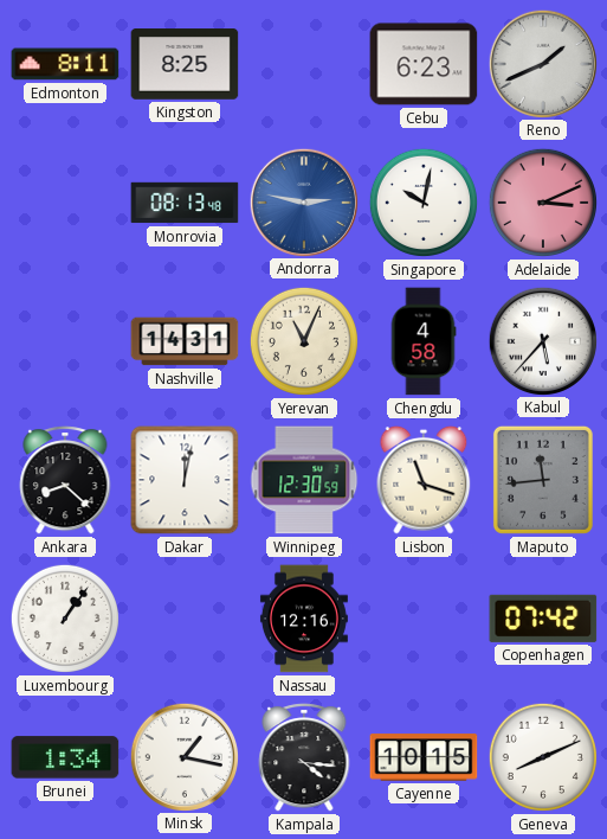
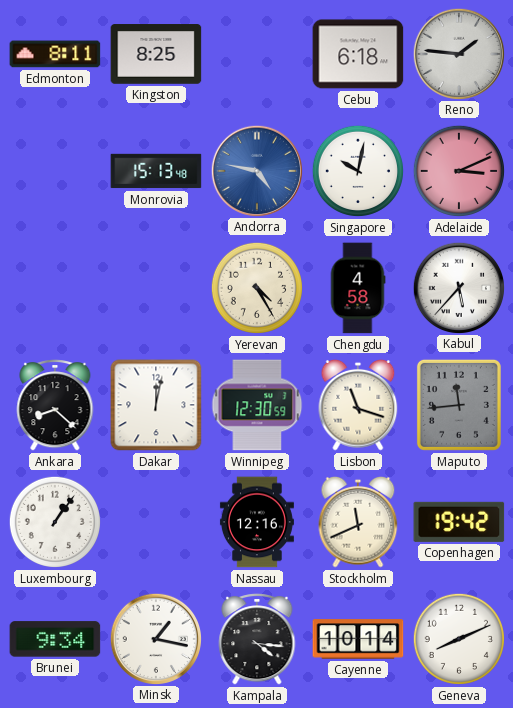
Cebu: 6:23 -> 6:18
Reno: 1:41 -> 1:46
Monrovia: 08:13 -> 15:13
Andorra: 2:47 -> 4:47
Nashville: 14:31 -> none
Yerevan: 11:04 -> 4:25
Stockholm: none -> 11:41
Copenhagen: 07:42 -> 19:42
Brunei: 1:34 -> 9:34
Cayenne: 10:15 -> 10:14
